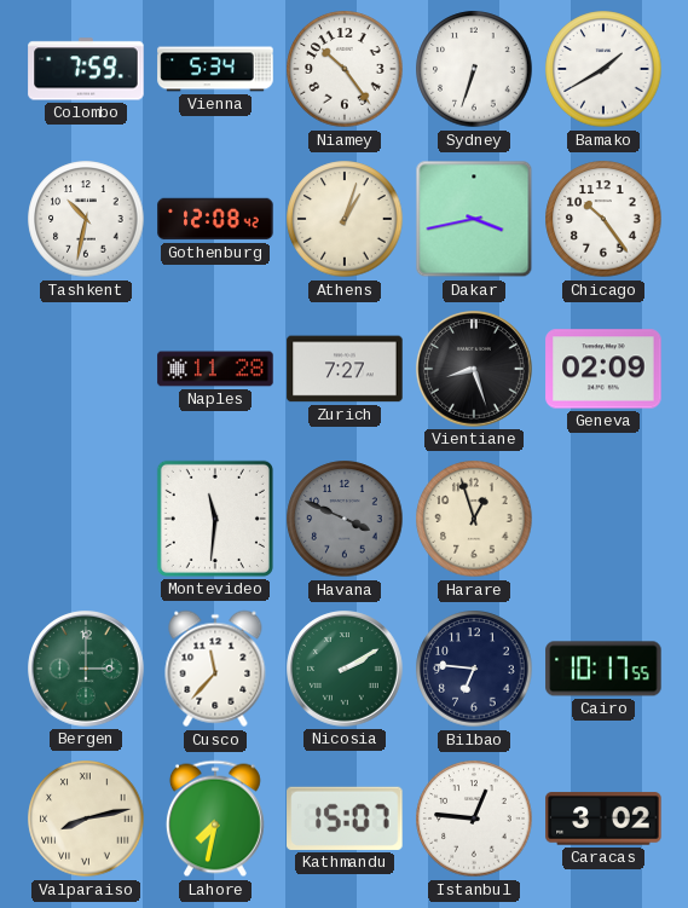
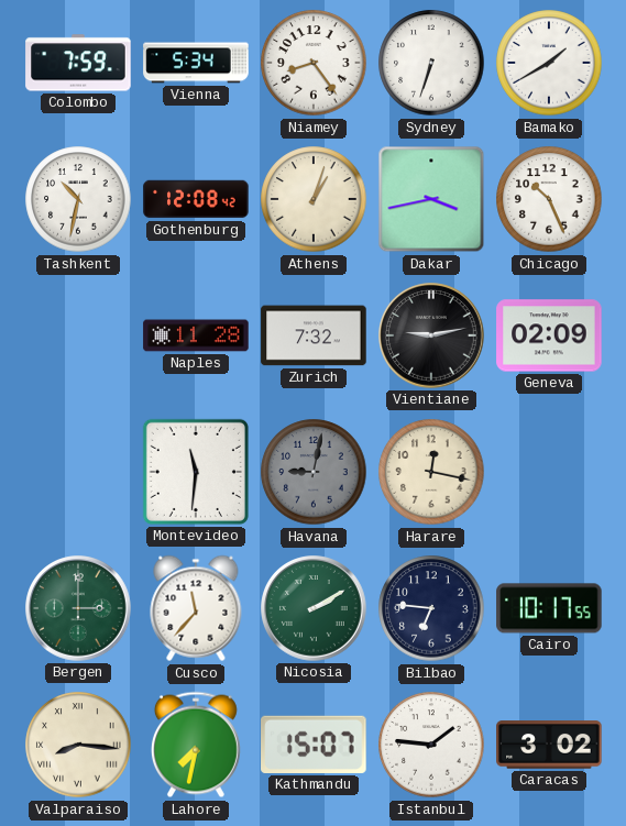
Niamey: 10:24 -> 8:24
Chicago: 10:24 -> 10:26
Zurich: 7:27 -> 7:32
Vientiane: 8:27 -> 9:13
Havana: 3:49 -> 9:02
Harare: 12:57 -> 12:17
Valparaiso: 8:13 -> 8:16
Istanbul: 12:46 -> 1:46
